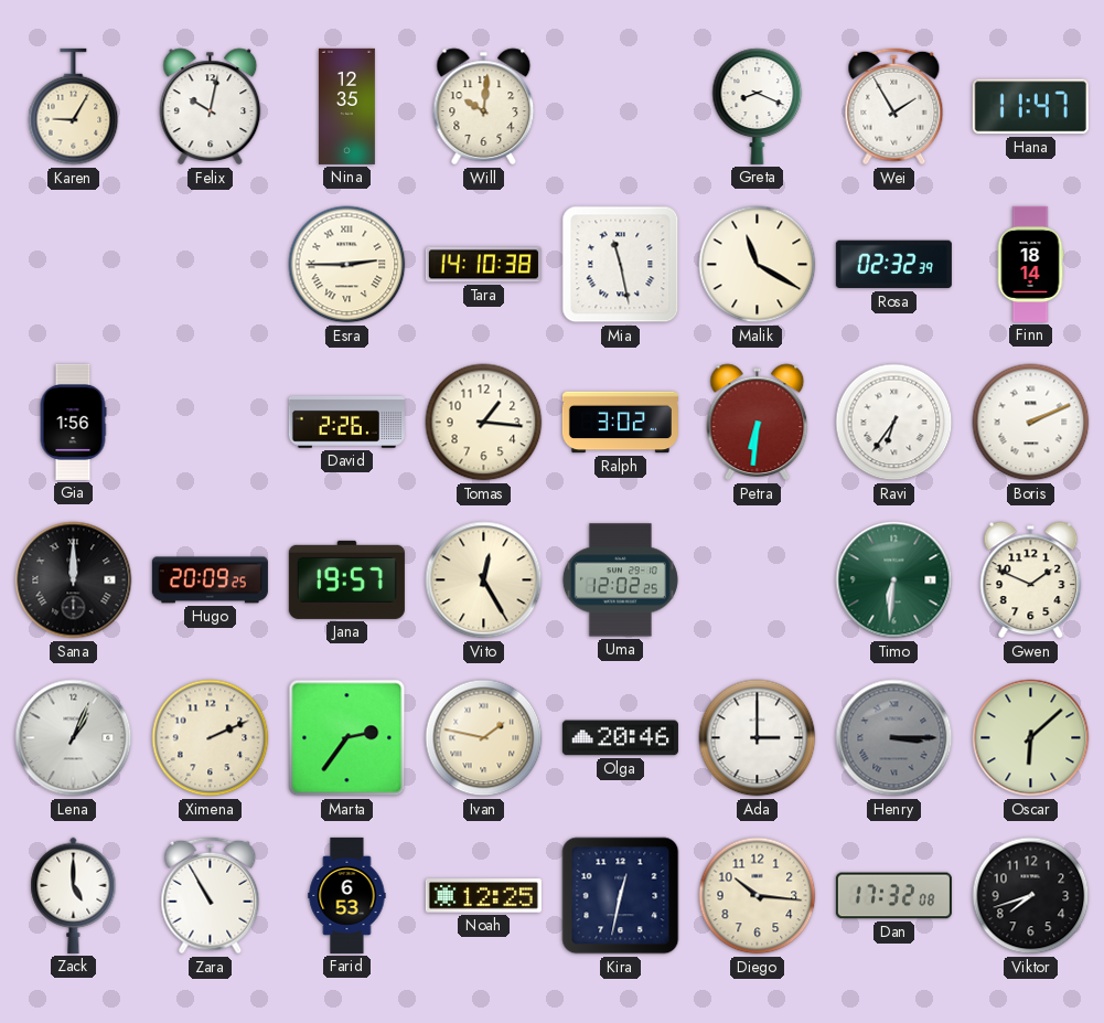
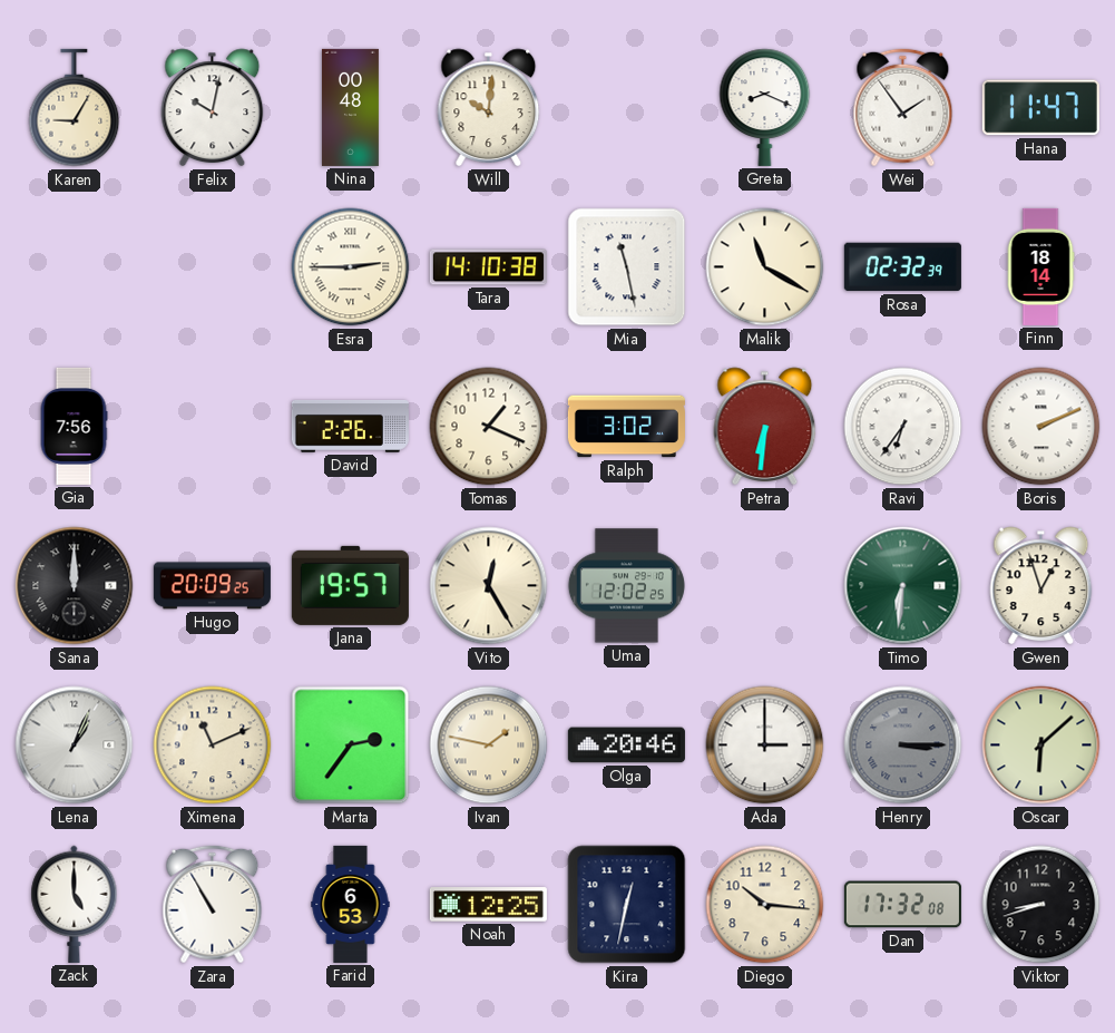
Nina: 12:35 -> 00:48
Wei: 1:55 -> 1:54
Gia: 1:56 -> 7:56
Tomas: 1:16 -> 1:19
Gwen: 1:49 -> 12:57
Ximena: 2:11 -> 11:11
Viktor: 7:42 -> 8:42
